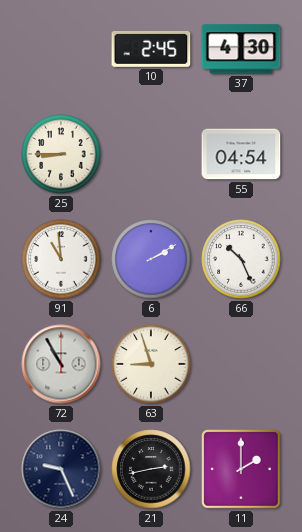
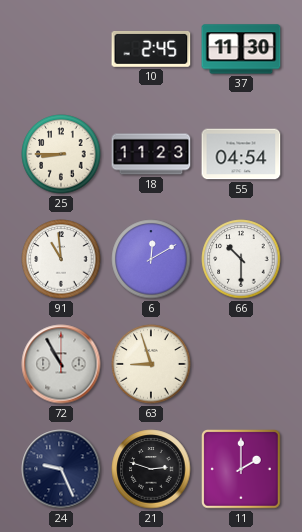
37: 4:30 -> 11:30
18: none -> 11:23
6: 2:10 -> 12:10
66: 10:26 -> 10:30
21: 2:43 -> 2:48
